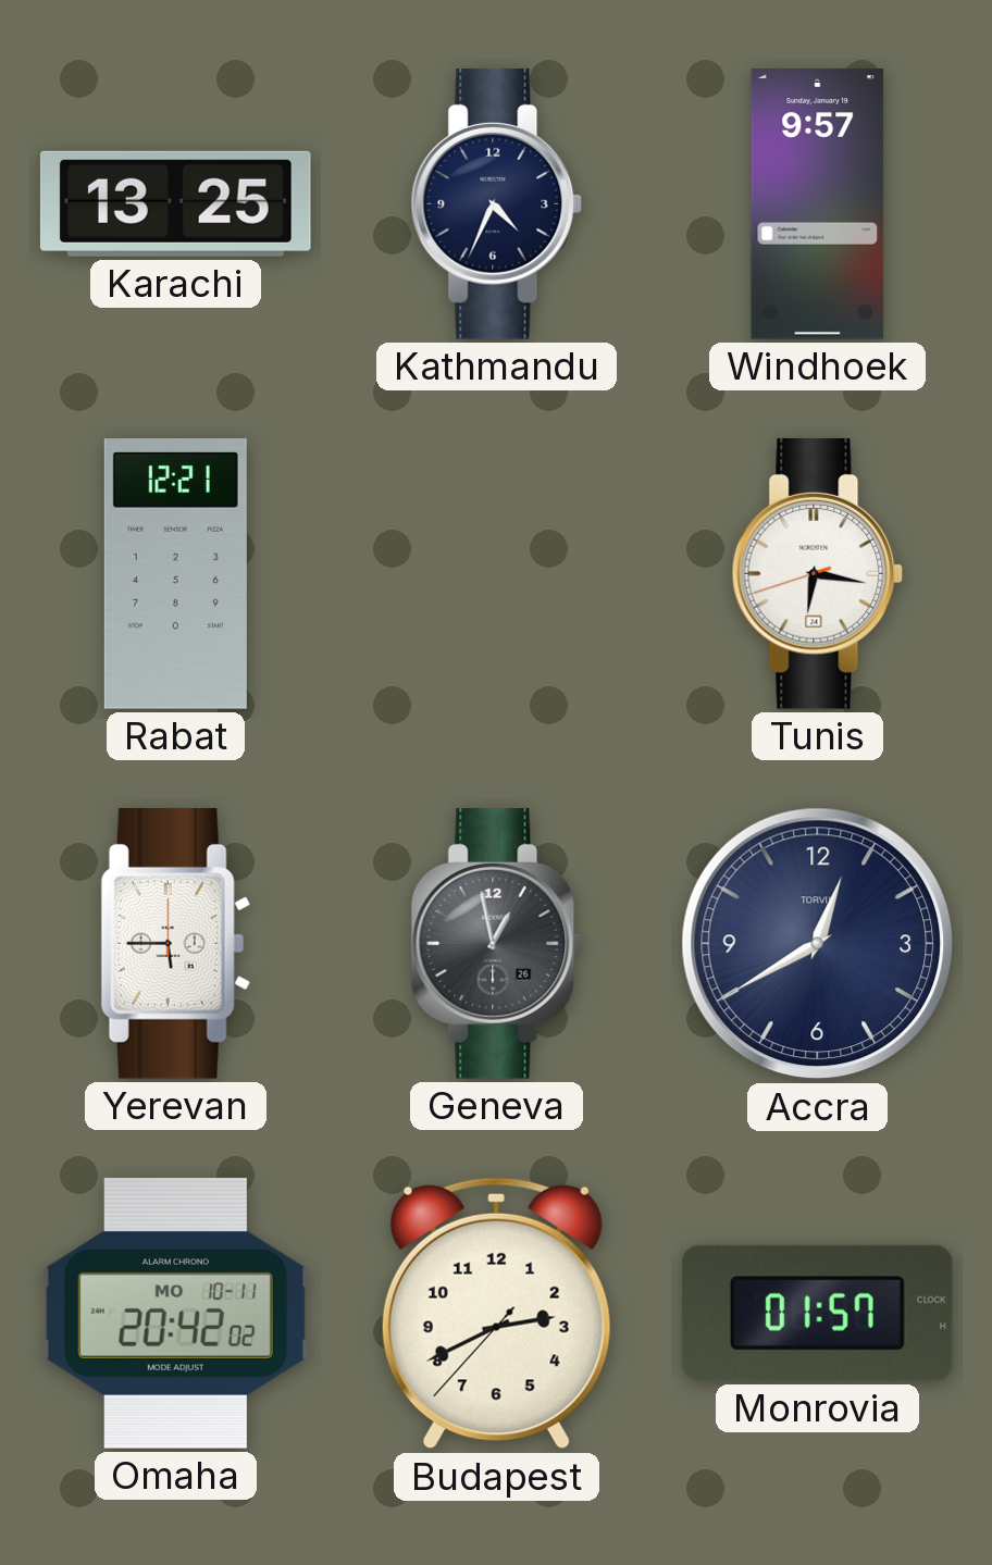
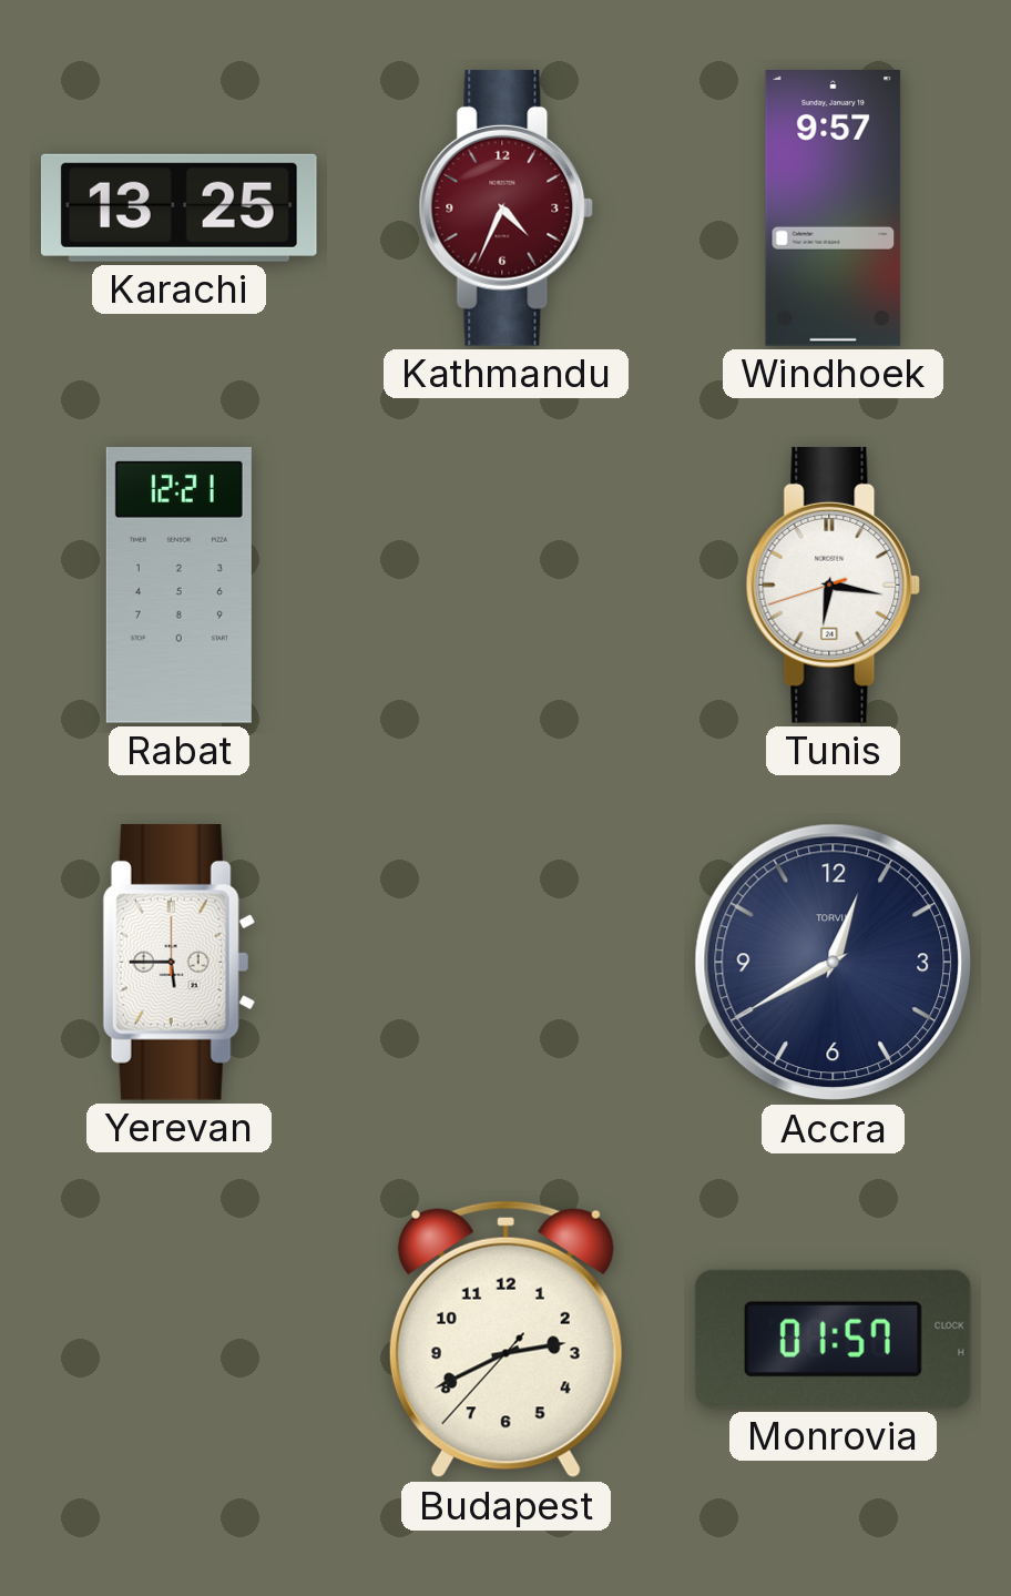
Kathmandu dial: navy -> burgundy
Geneva: 12:58 -> none
Omaha: 20:42 -> none
